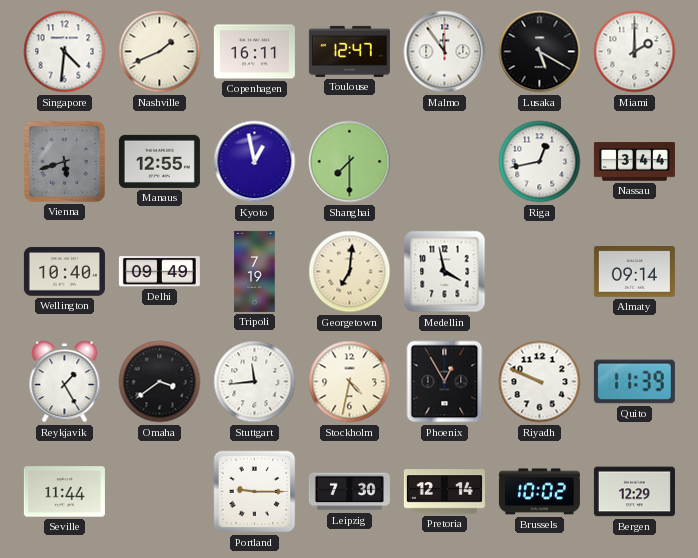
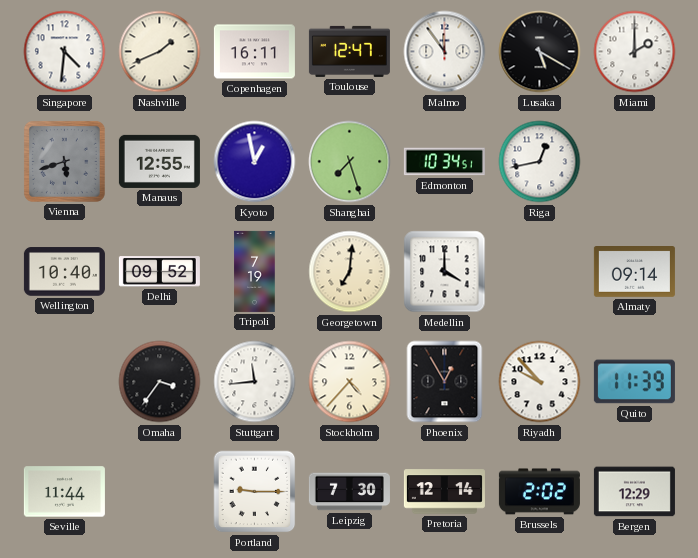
Shanghai: 7:30 -> 7:27
Edmonton: none -> 10:34
Nassau: 3:44 -> none
Delhi: 09:49 -> 09:52
Medellin: 3:58 -> 4:00
Reykjavik: 1:25 -> none
Omaha: 3:39 -> 3:36
Stockholm: 4:32 -> 4:37
Riyadh: 9:49 -> 9:53
Brussels: 10:02 -> 2:02
